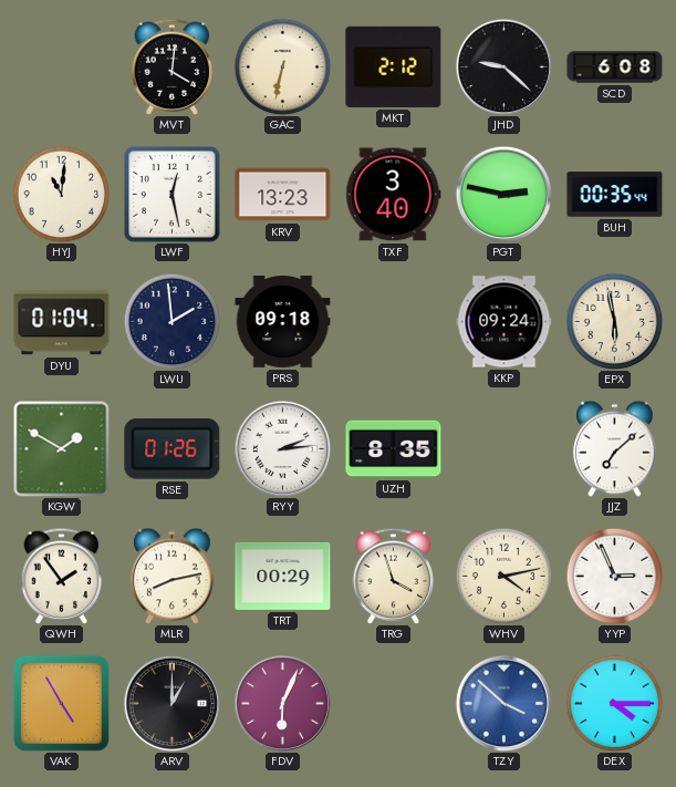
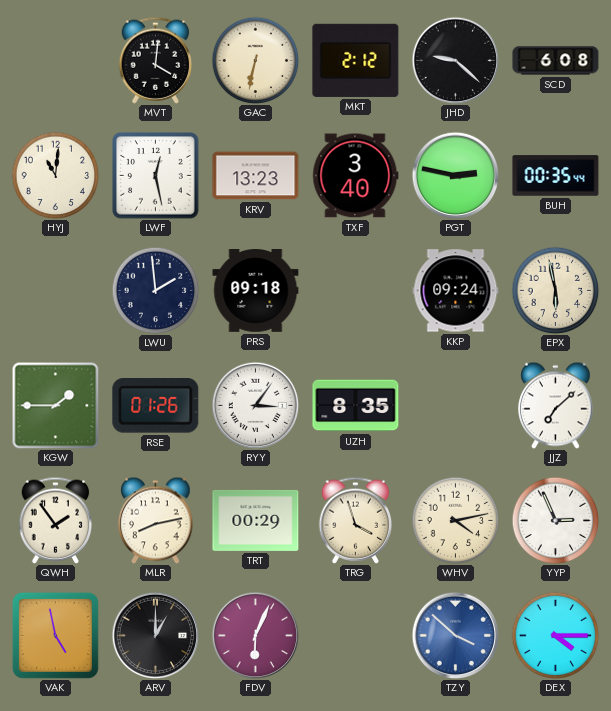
DYU: 01:04 -> none
KGW: 1:50 -> 1:45
RYY: 2:14 -> 3:06
VAK: 4:55 -> 4:58
